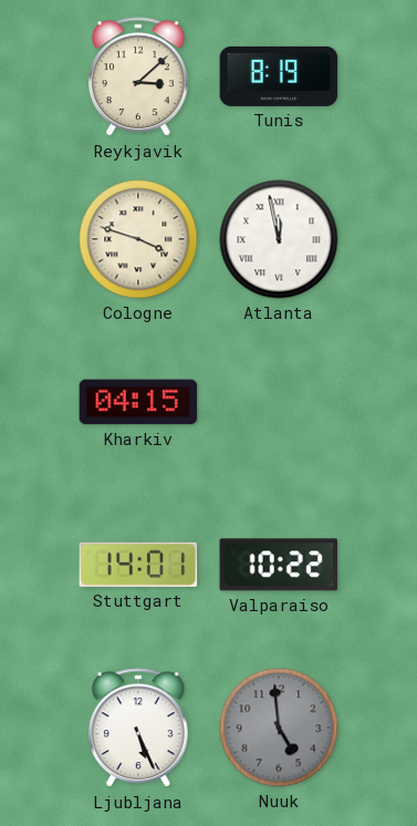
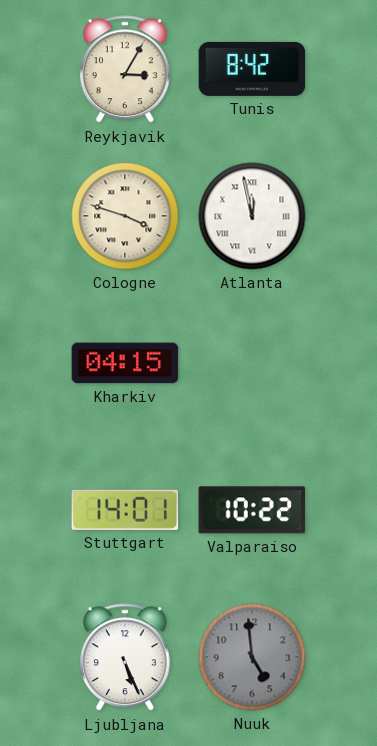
Reykjavik: 3:08 -> 3:05
Tunis: 8:19 -> 8:42
